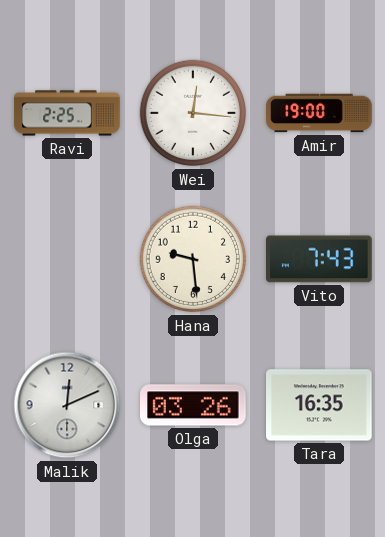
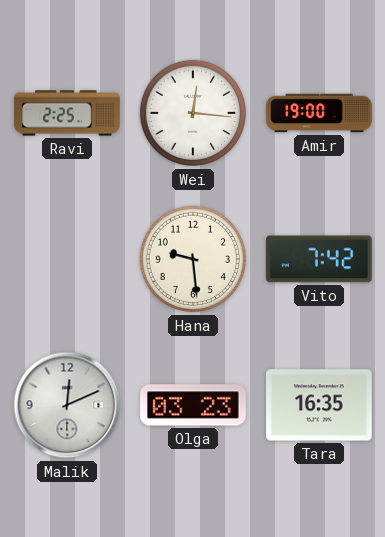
Vito: 7:43 -> 7:42
Olga: 03:26 -> 03:23
